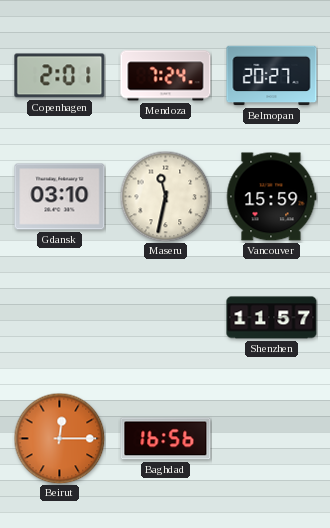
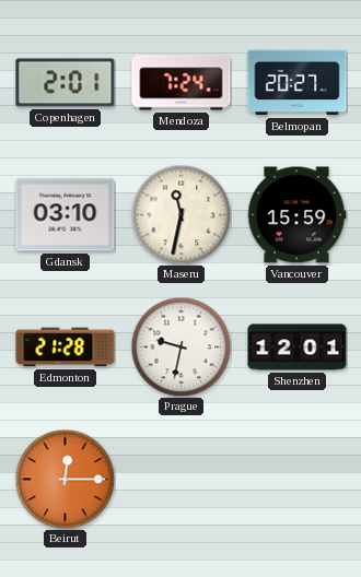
Edmonton: none -> 21:28
Prague: none -> 9:32
Shenzhen: 11:57 -> 12:01
Baghdad: 16:56 -> none
